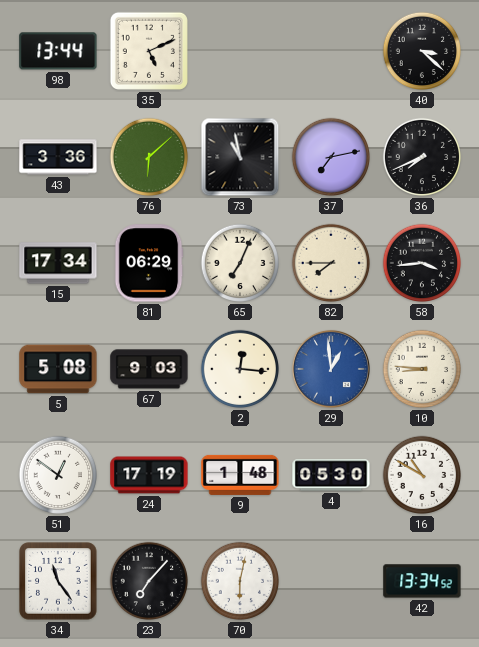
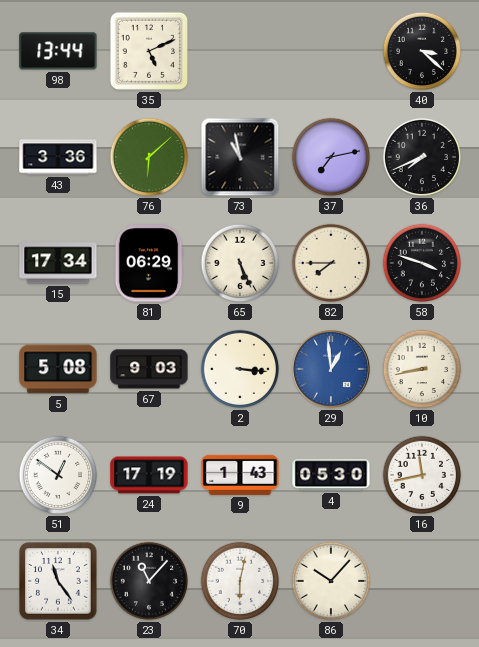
65: 7:04 -> 5:26
58: 3:44 -> 3:48
2: 12:16 -> 3:16
10: 8:46 -> 8:43
9: 1:48 -> 1:43
16: 10:50 -> 11:43
23: 7:07 -> 11:07
86: none -> 10:07
42: 13:34 -> none
